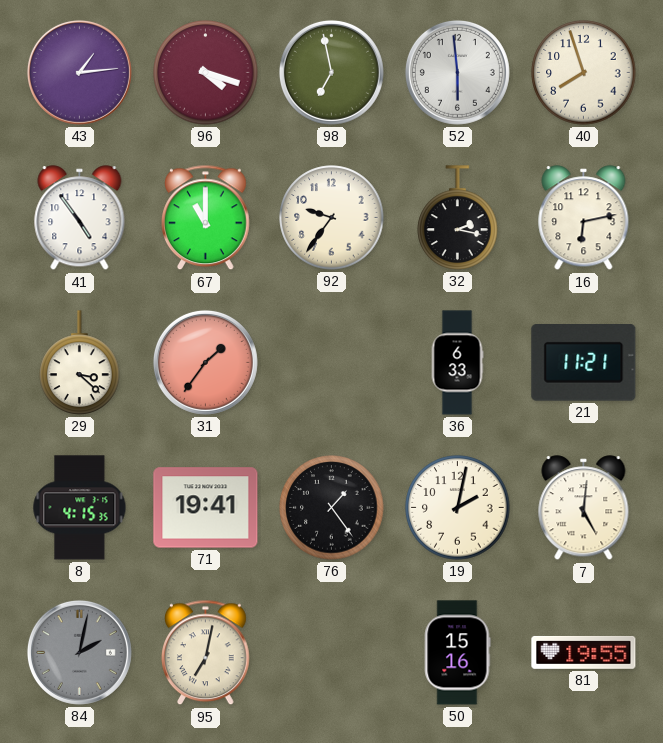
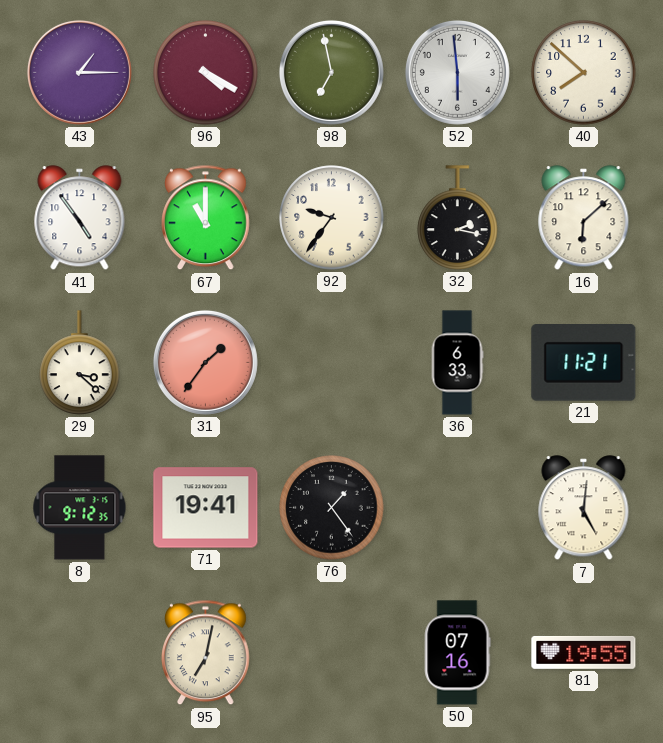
43: 1:14 -> 1:15
96: 4:18 -> 4:20
40: 7:57 -> 7:52
16: 6:13 -> 6:08
8: 4:15 -> 9:12
19: 2:02 -> none
84: 2:02 -> none
50: 15:16 -> 07:16
